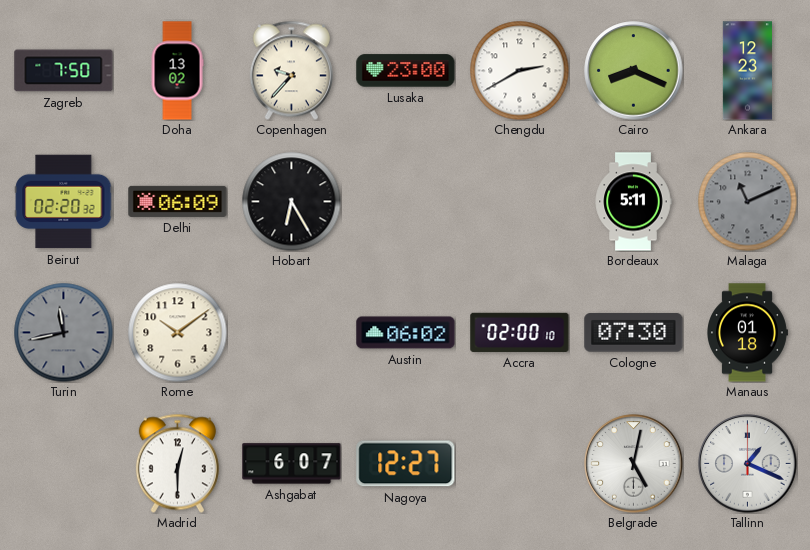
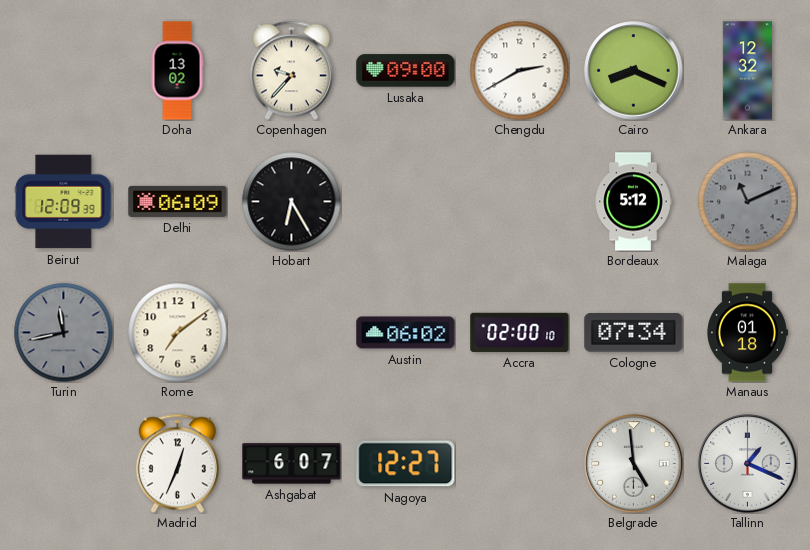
Zagreb: 7:50 -> none
Lusaka: 23:00 -> 09:00
Ankara: 12:23 -> 12:32
Beirut: 02:20 -> 12:09
Bordeaux: 5:11 -> 5:12
Rome: 10:09 -> 7:09
Cologne: 07:30 -> 07:34
Madrid: 12:30 -> 12:34
Belgrade: 5:02 -> 4:59
